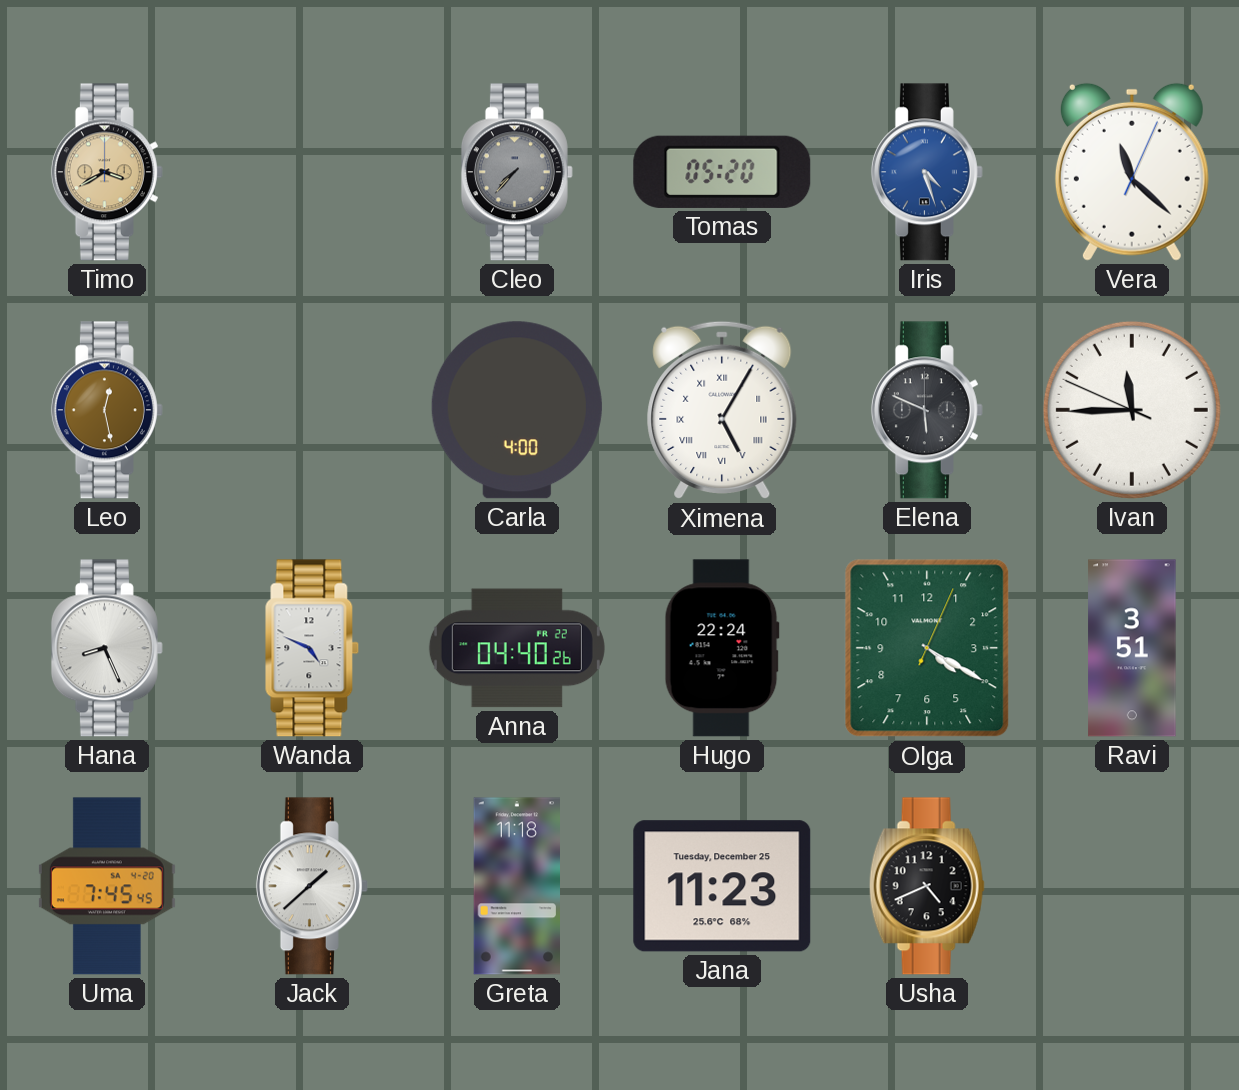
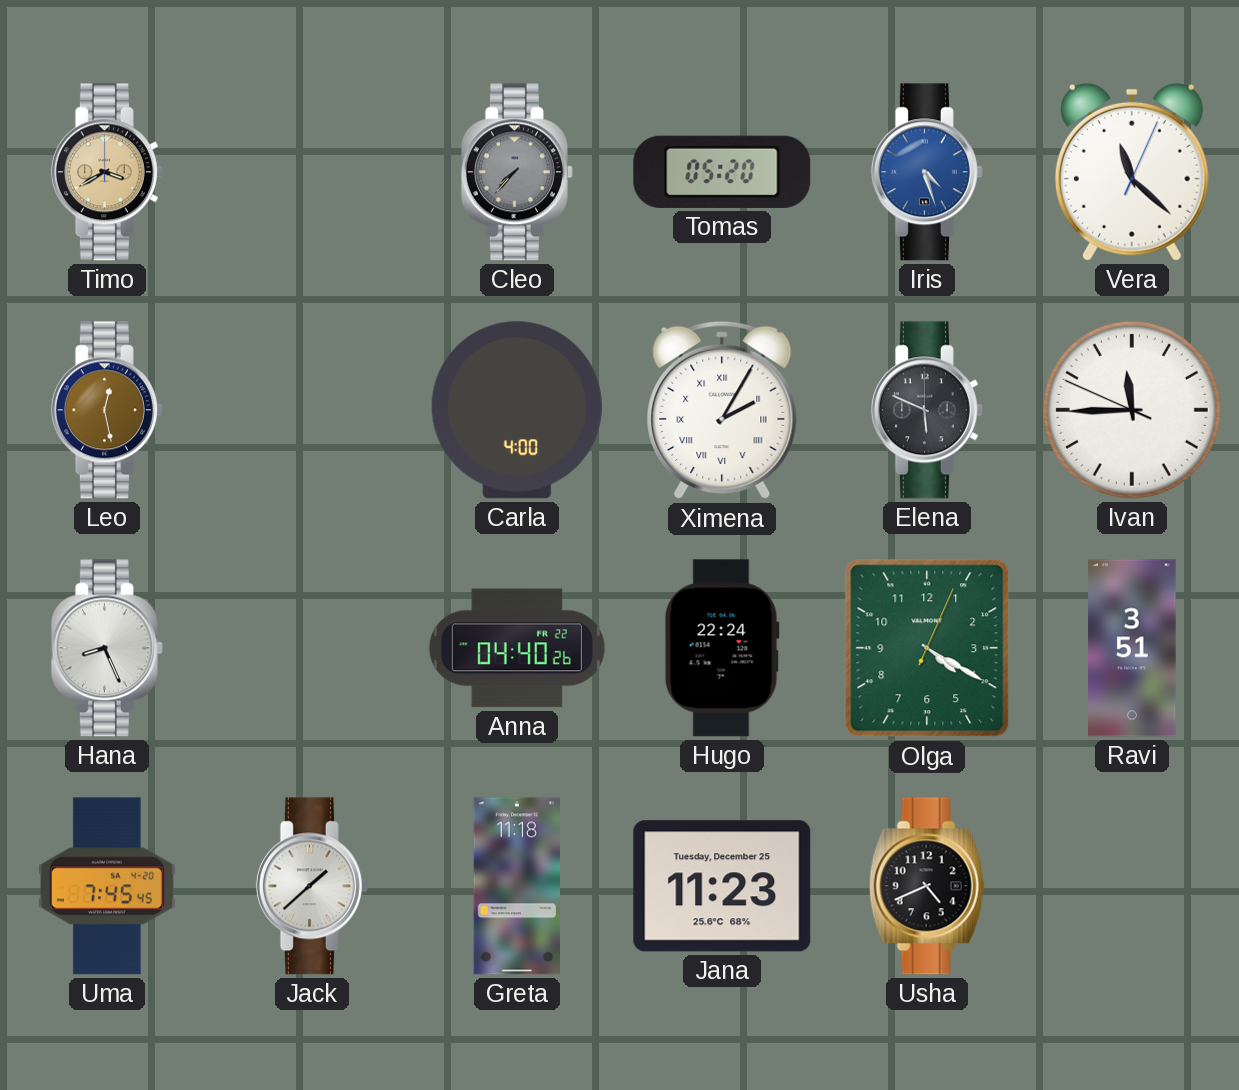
Ximena: 5:05 -> 2:05
Wanda: 4:49 -> none
